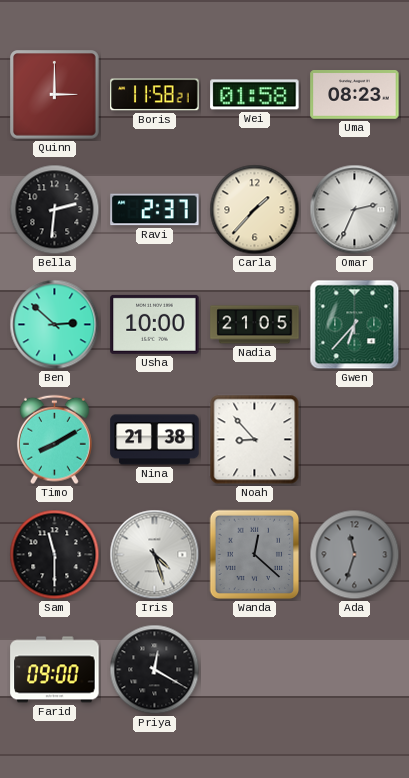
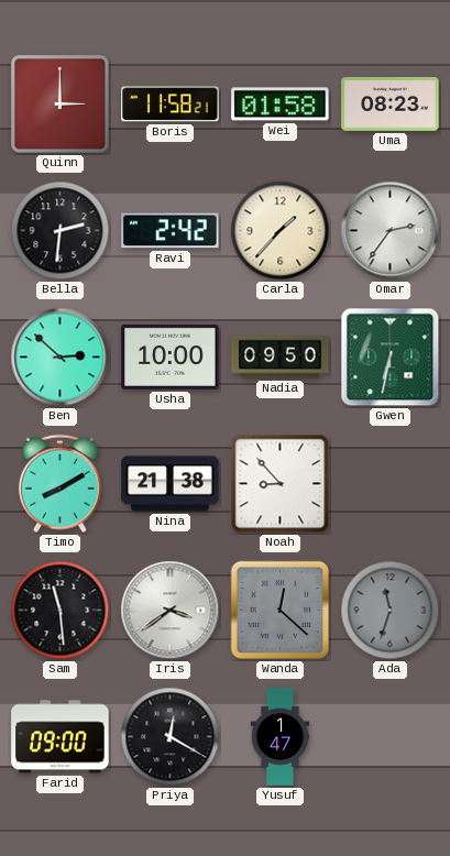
Ravi: 2:37 -> 2:42
Omar: 2:34 -> 2:36
Nadia: 21:05 -> 09:50
Gwen: 6:37 -> 6:32
Sam: 11:30 -> 11:29
Iris: 4:27 -> 3:39
Yusuf: none -> 1:47
